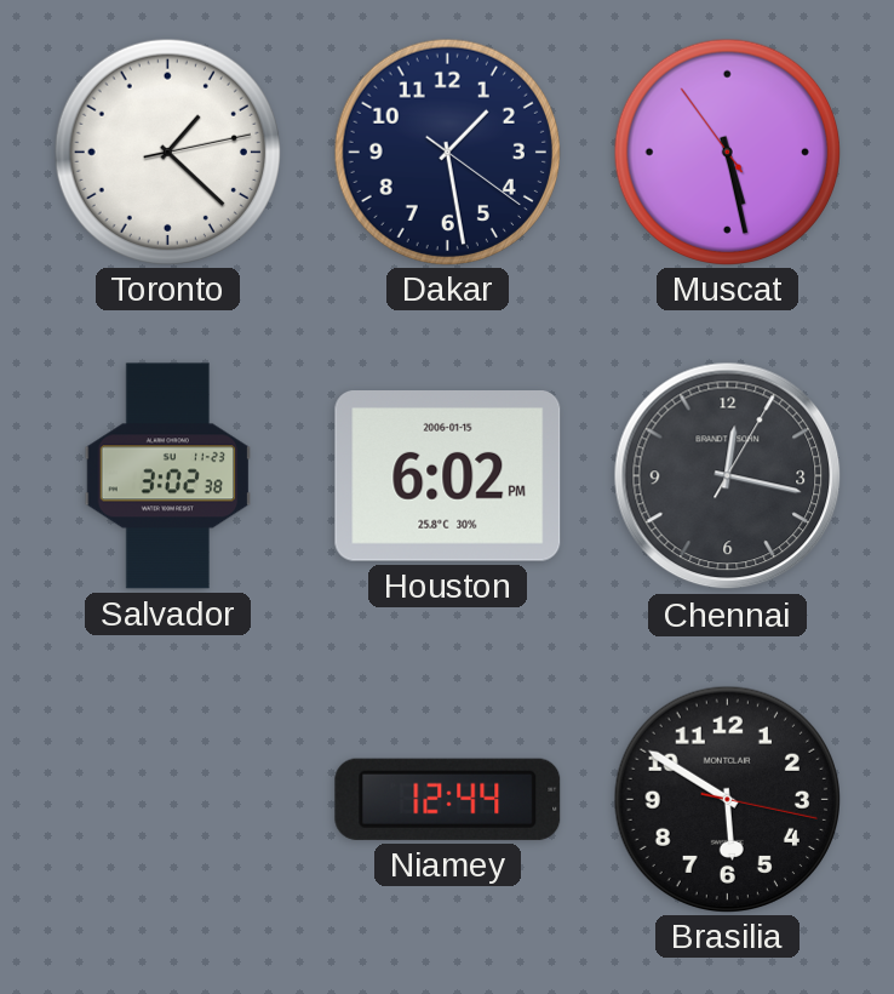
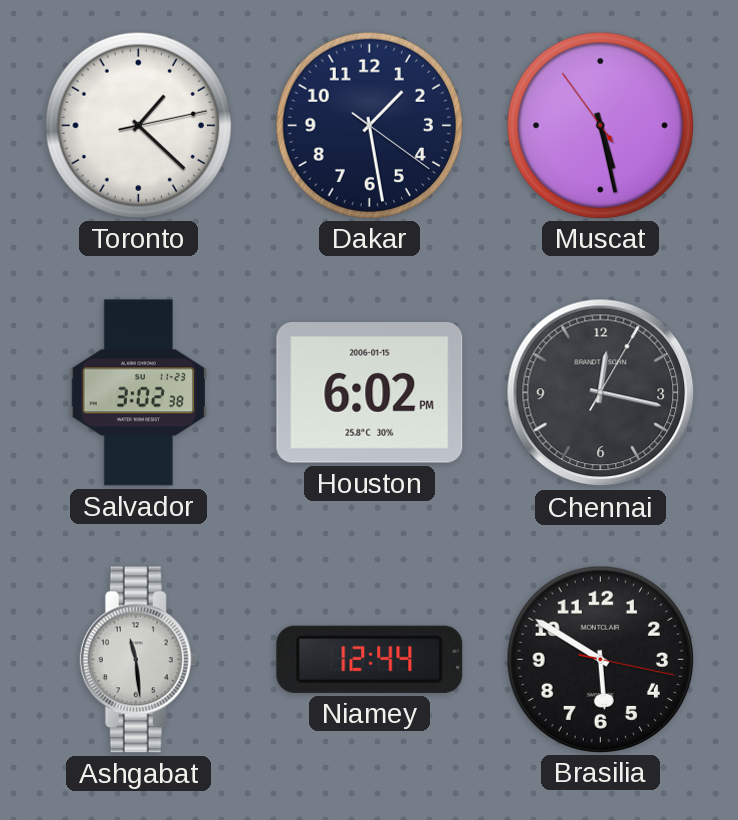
Ashgabat: none -> 11:29
